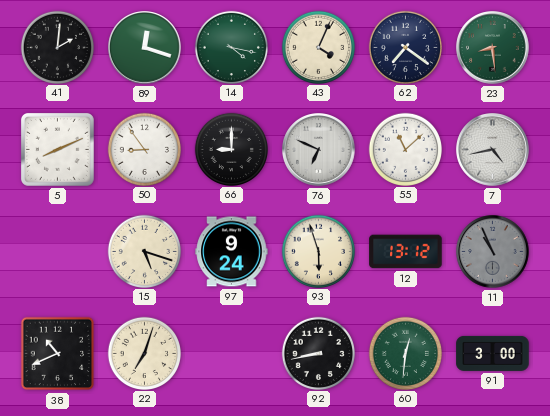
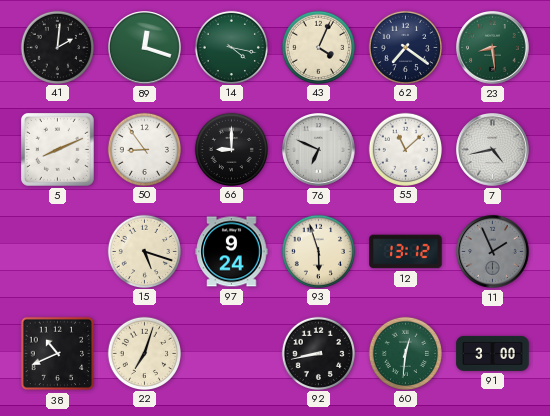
11: 10:56 -> 1:56
